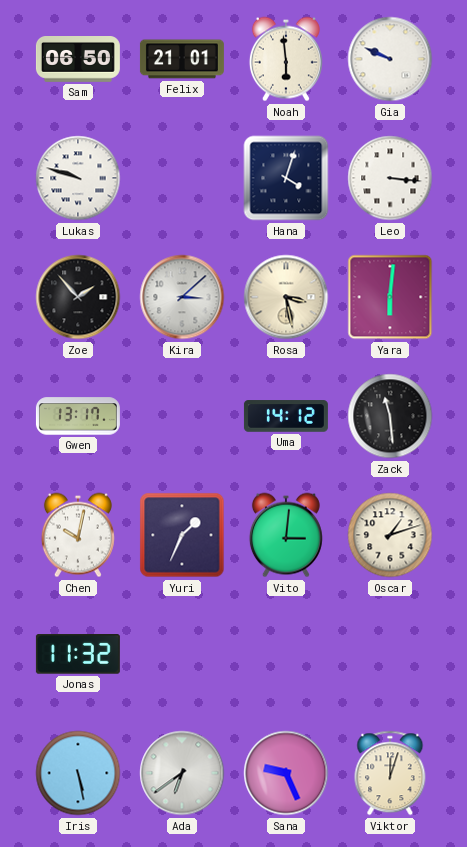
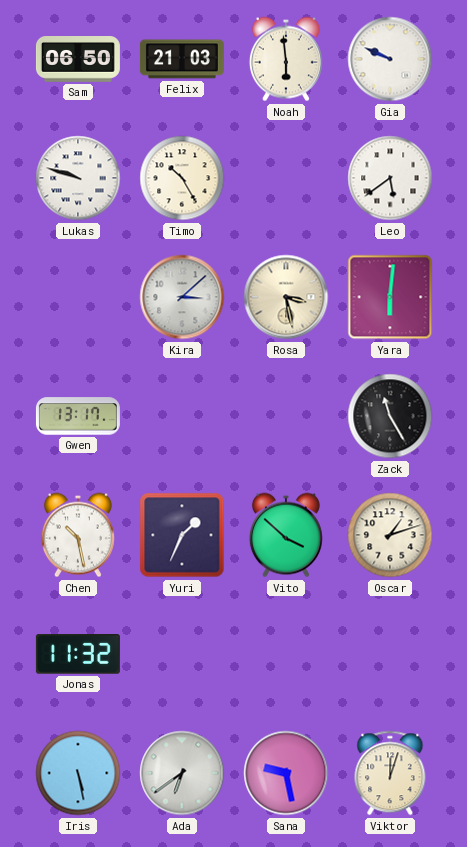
Felix: 21:01 -> 21:03
Timo: none -> 10:25
Hana: 4:03 -> none
Leo: 3:16 -> 5:39
Zoe: 1:53 -> none
Uma: 14:12 -> none
Zack: 11:29 -> 11:25
Chen: 10:02 -> 10:28
Vito: 3:01 -> 3:52
Sana: 9:26 -> 9:28
